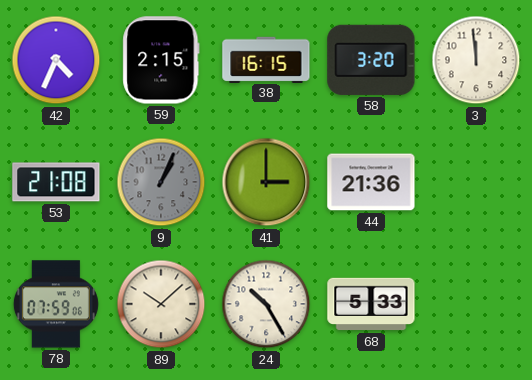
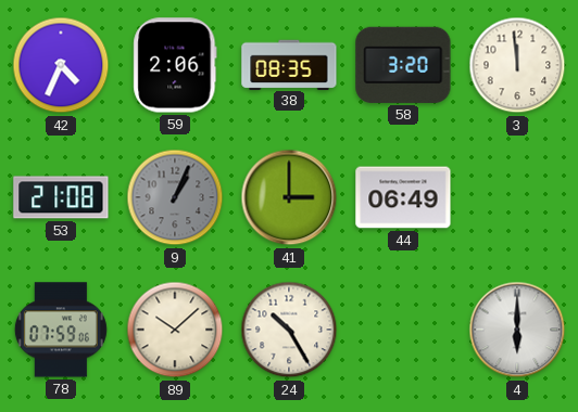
59: 2:15 -> 2:06
38: 16:15 -> 08:35
44: 21:36 -> 06:49
68: 5:33 -> none
4: none -> 6:00
